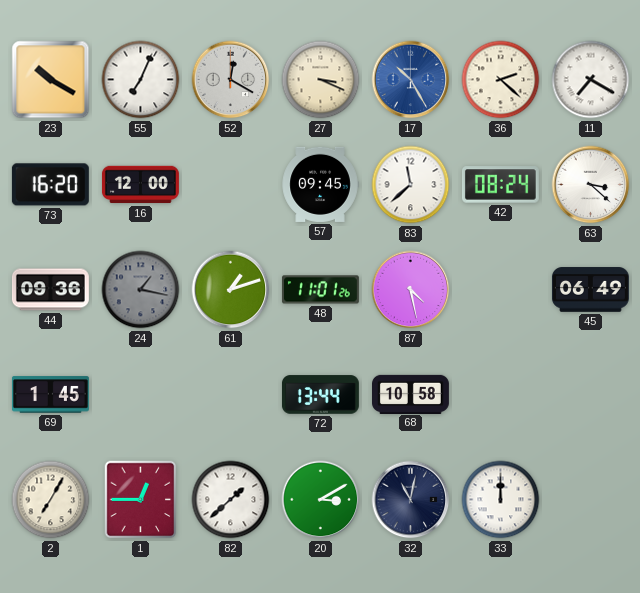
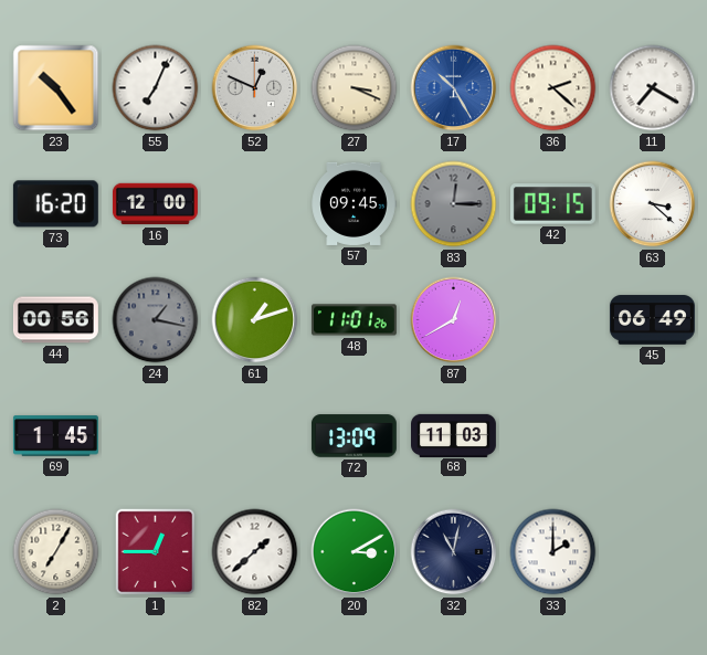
23: 10:20 -> 10:24
52: 12:20 -> 12:49
83: 11:38 -> 12:15
83 dial: white -> grey
42: 08:24 -> 09:15
44: 09:36 -> 00:56
87: 4:28 -> 12:40
72: 13:44 -> 13:09
68: 10:58 -> 11:03
33: 12:00 -> 2:00
